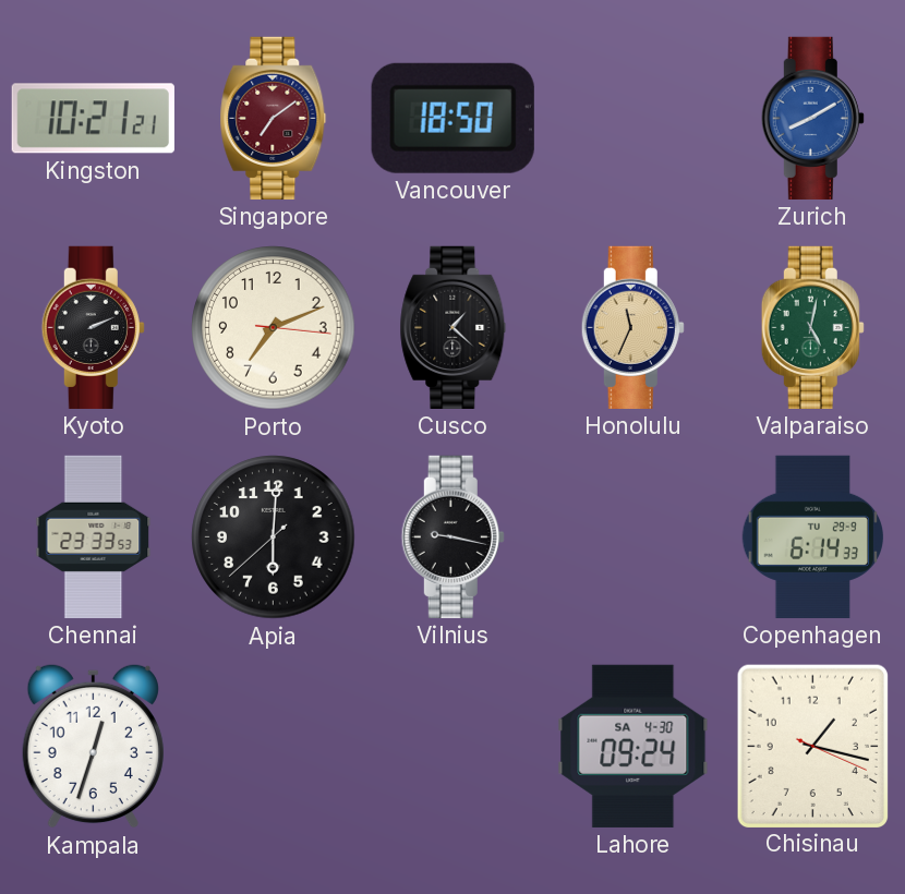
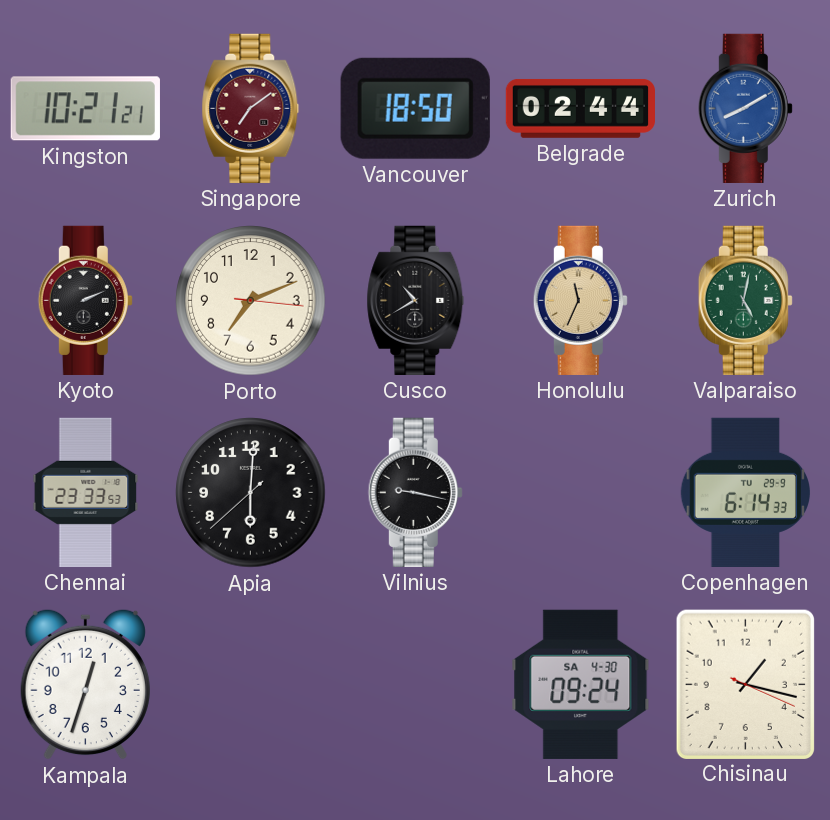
Belgrade: none -> 02:44
Cusco: 1:22 -> 10:40
